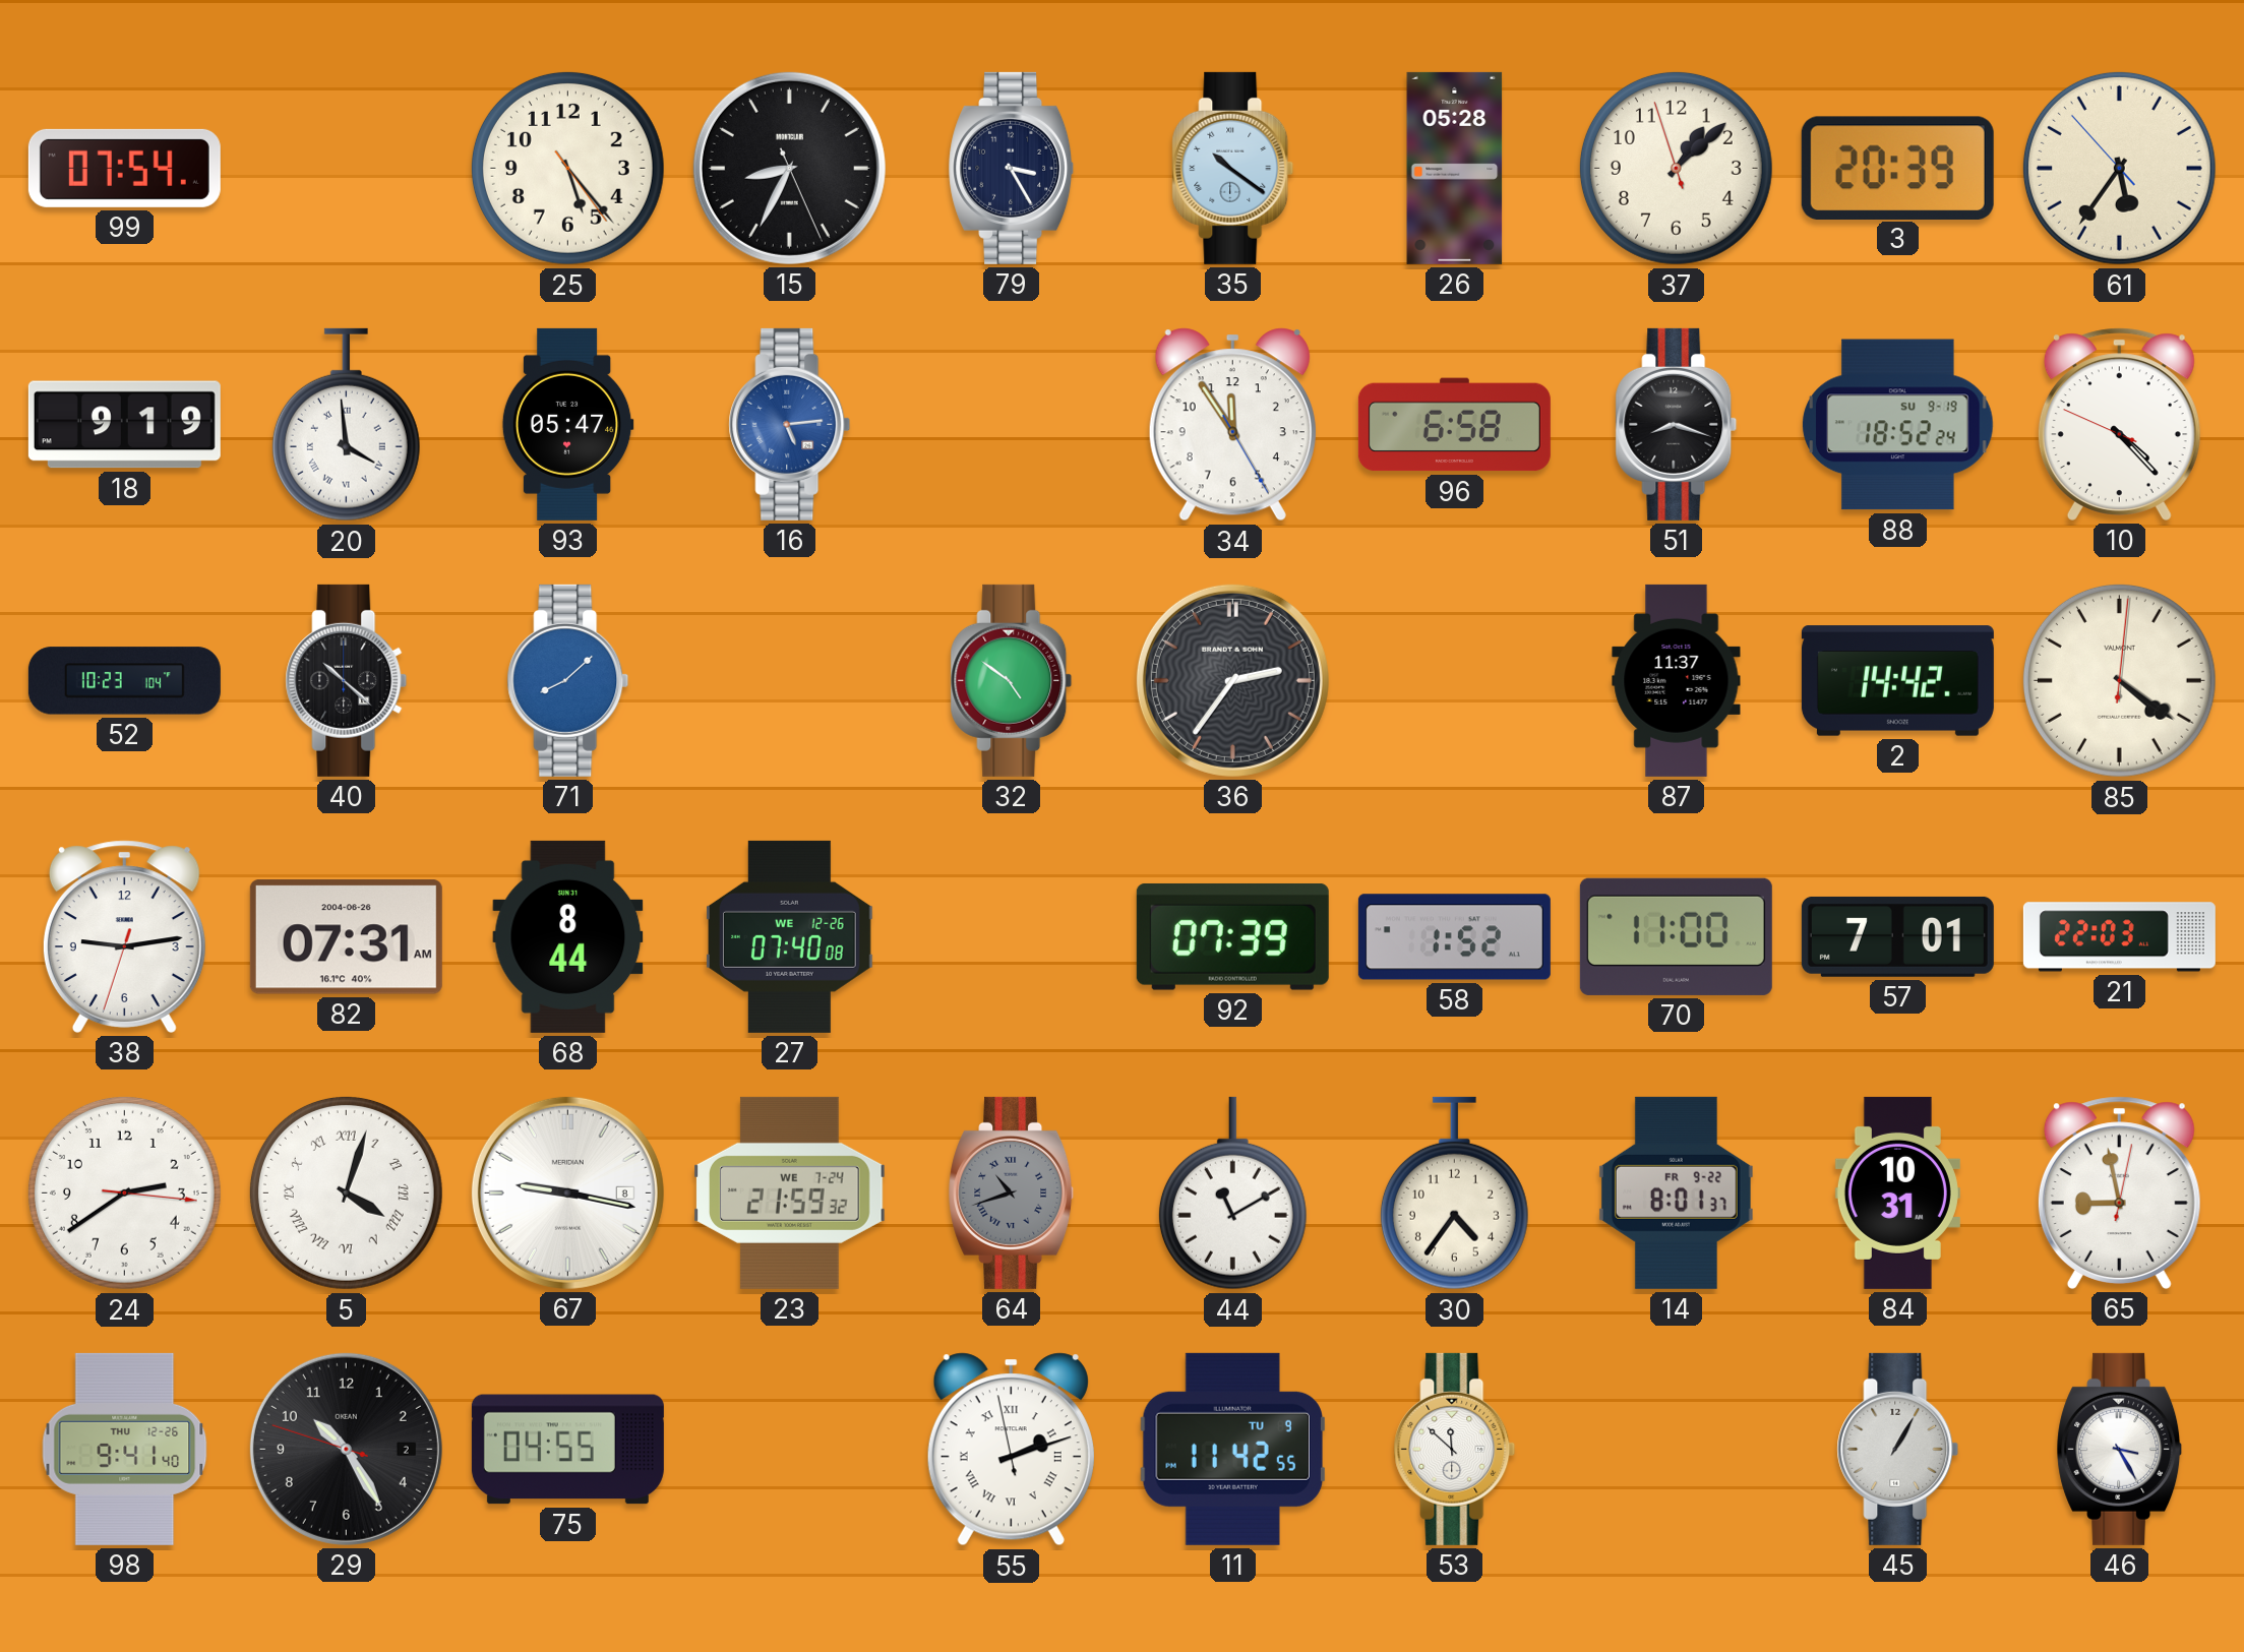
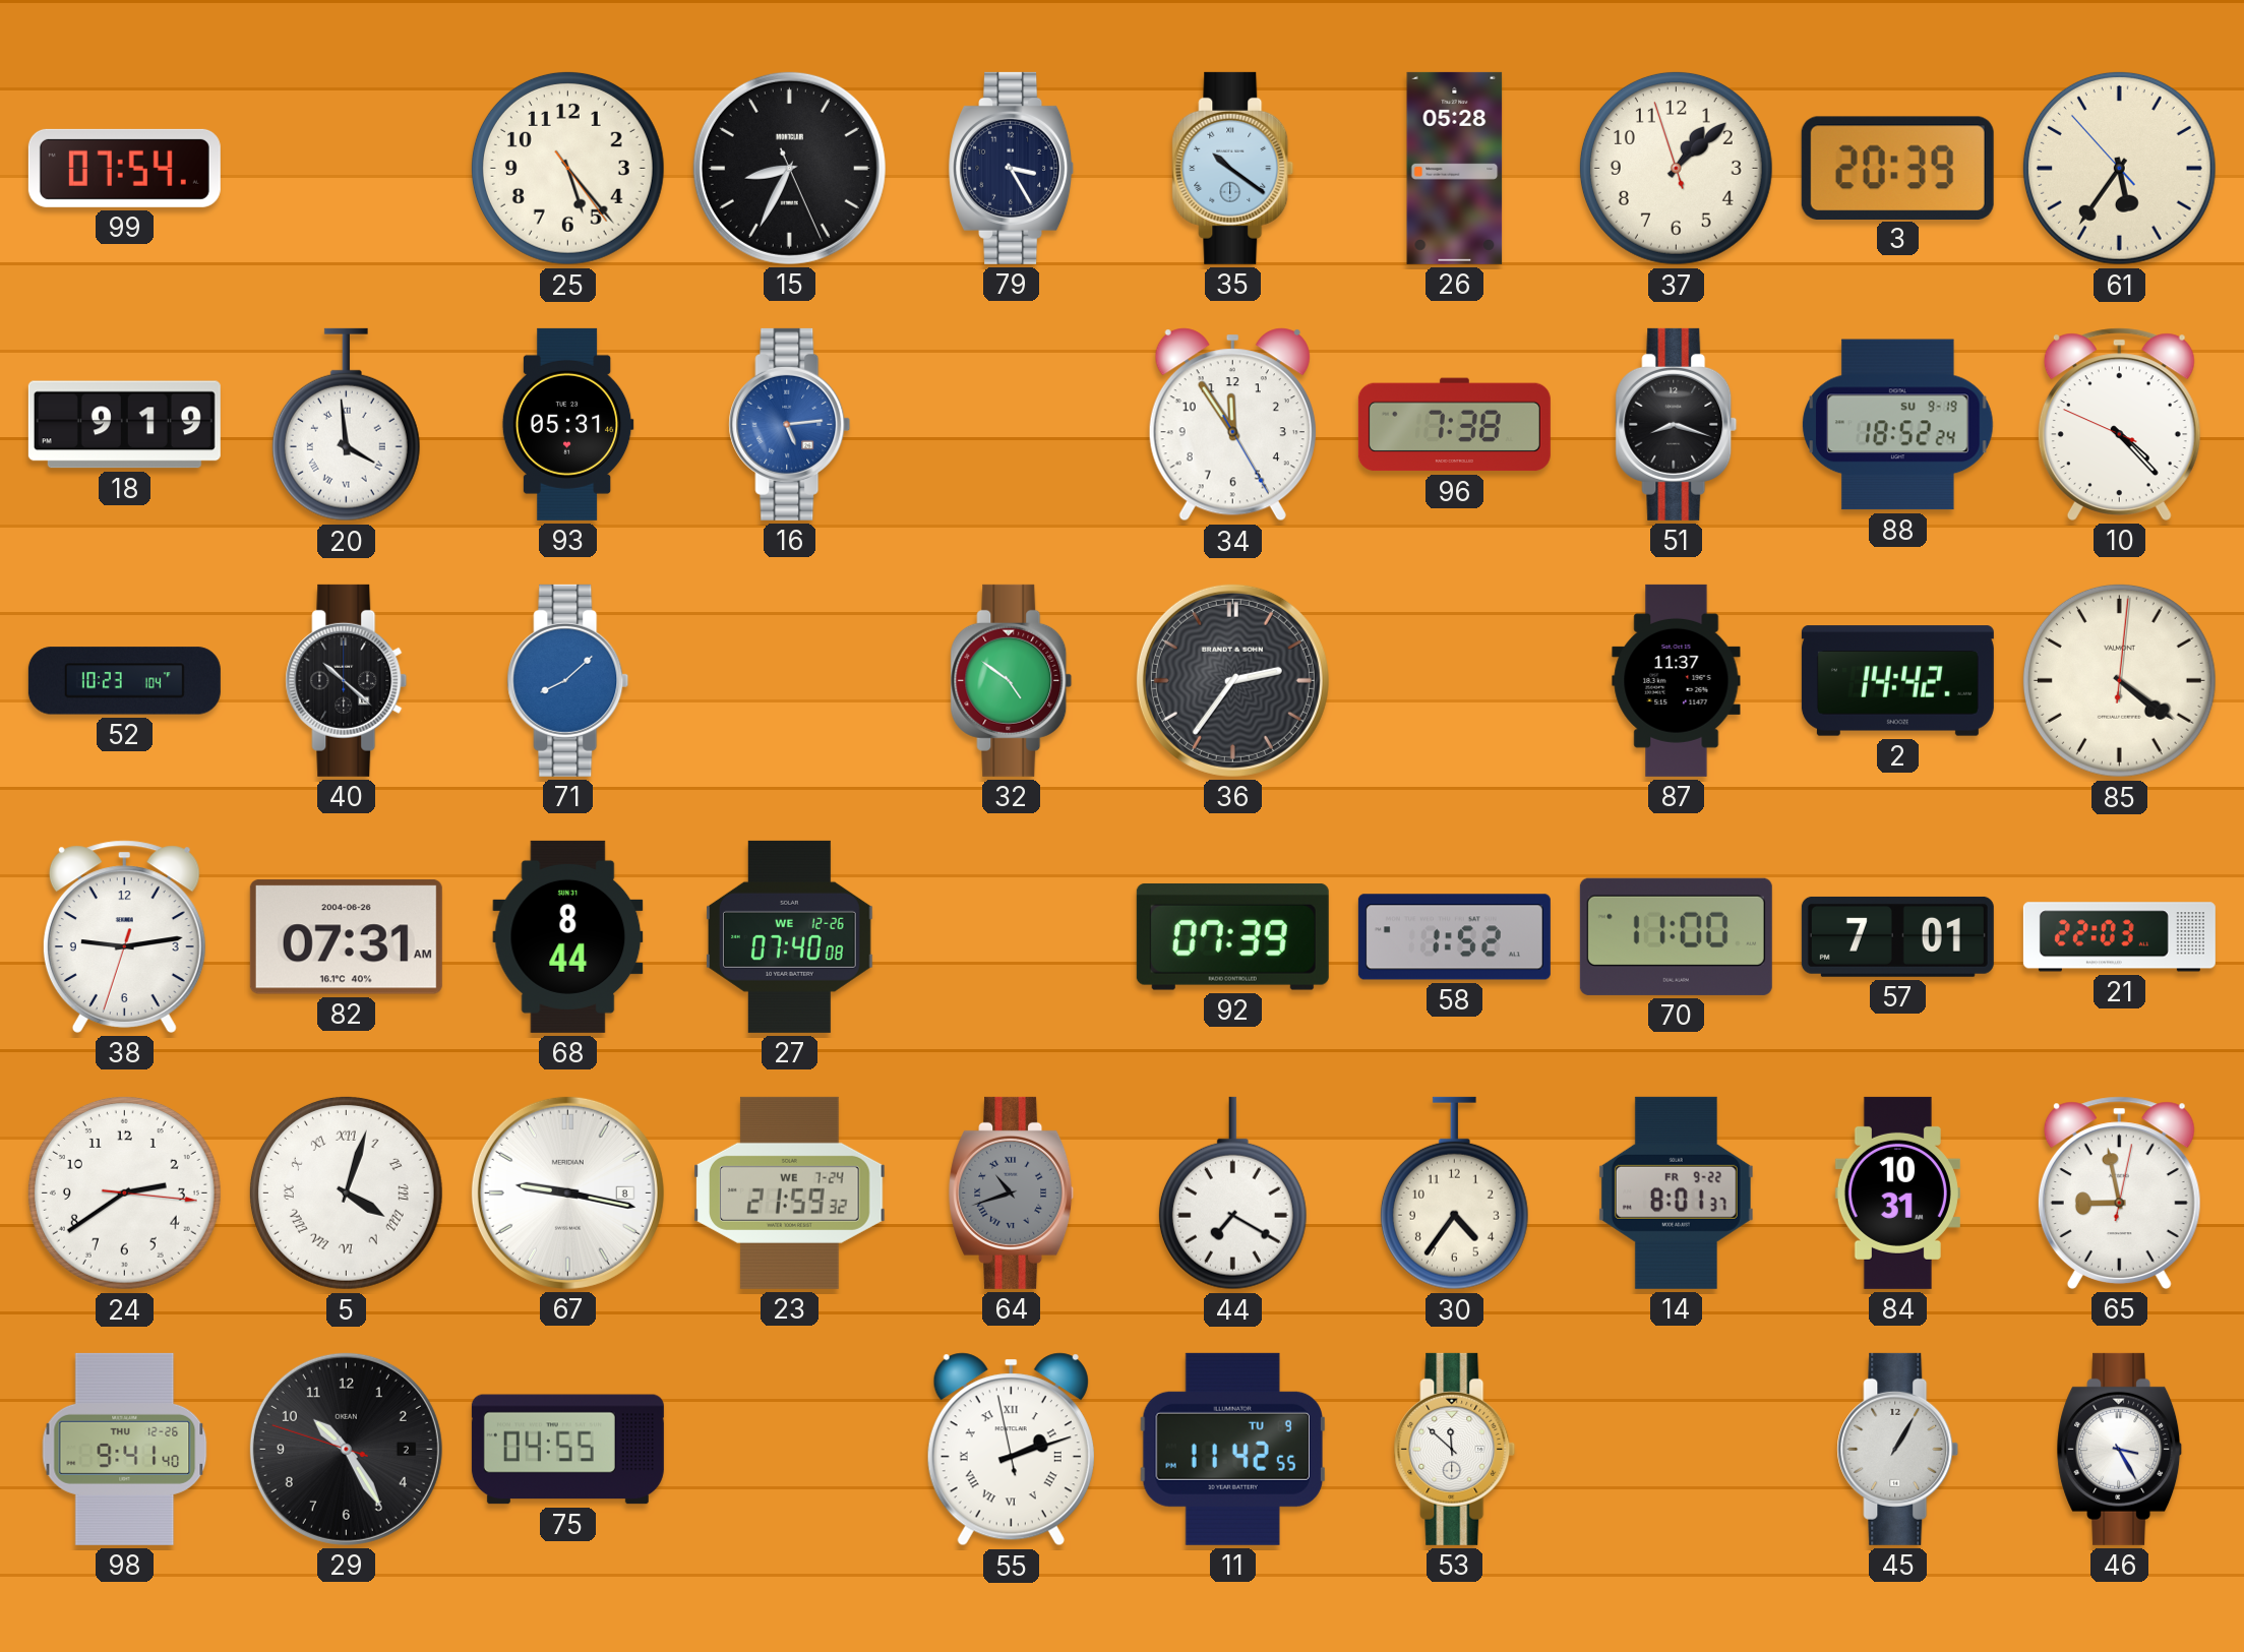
93: 05:47 -> 05:31
96: 6:58 -> 7:38
44: 11:10 -> 7:20
